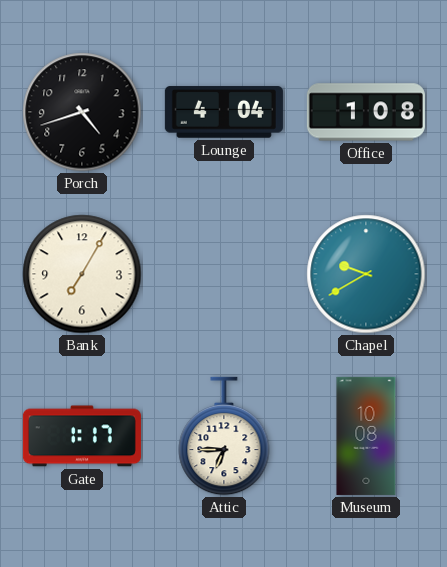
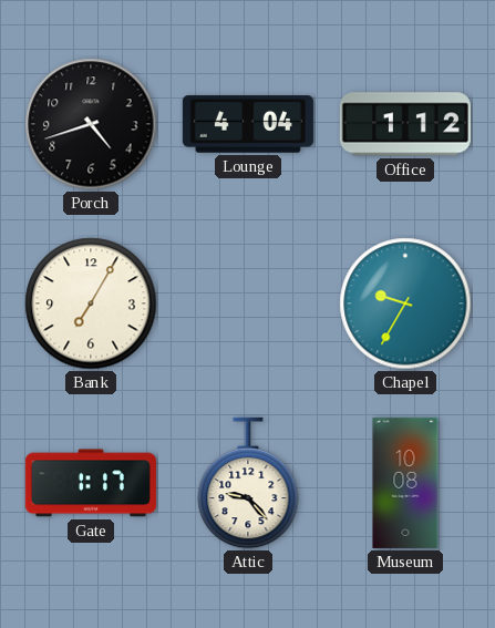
Office: 1:08 -> 1:12
Chapel: 9:40 -> 9:35
Attic: 6:45 -> 9:23
